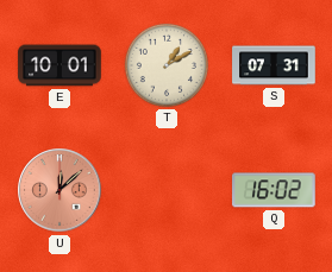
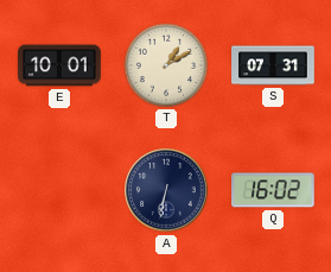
U: 12:08 -> none
A: none -> 6:32
